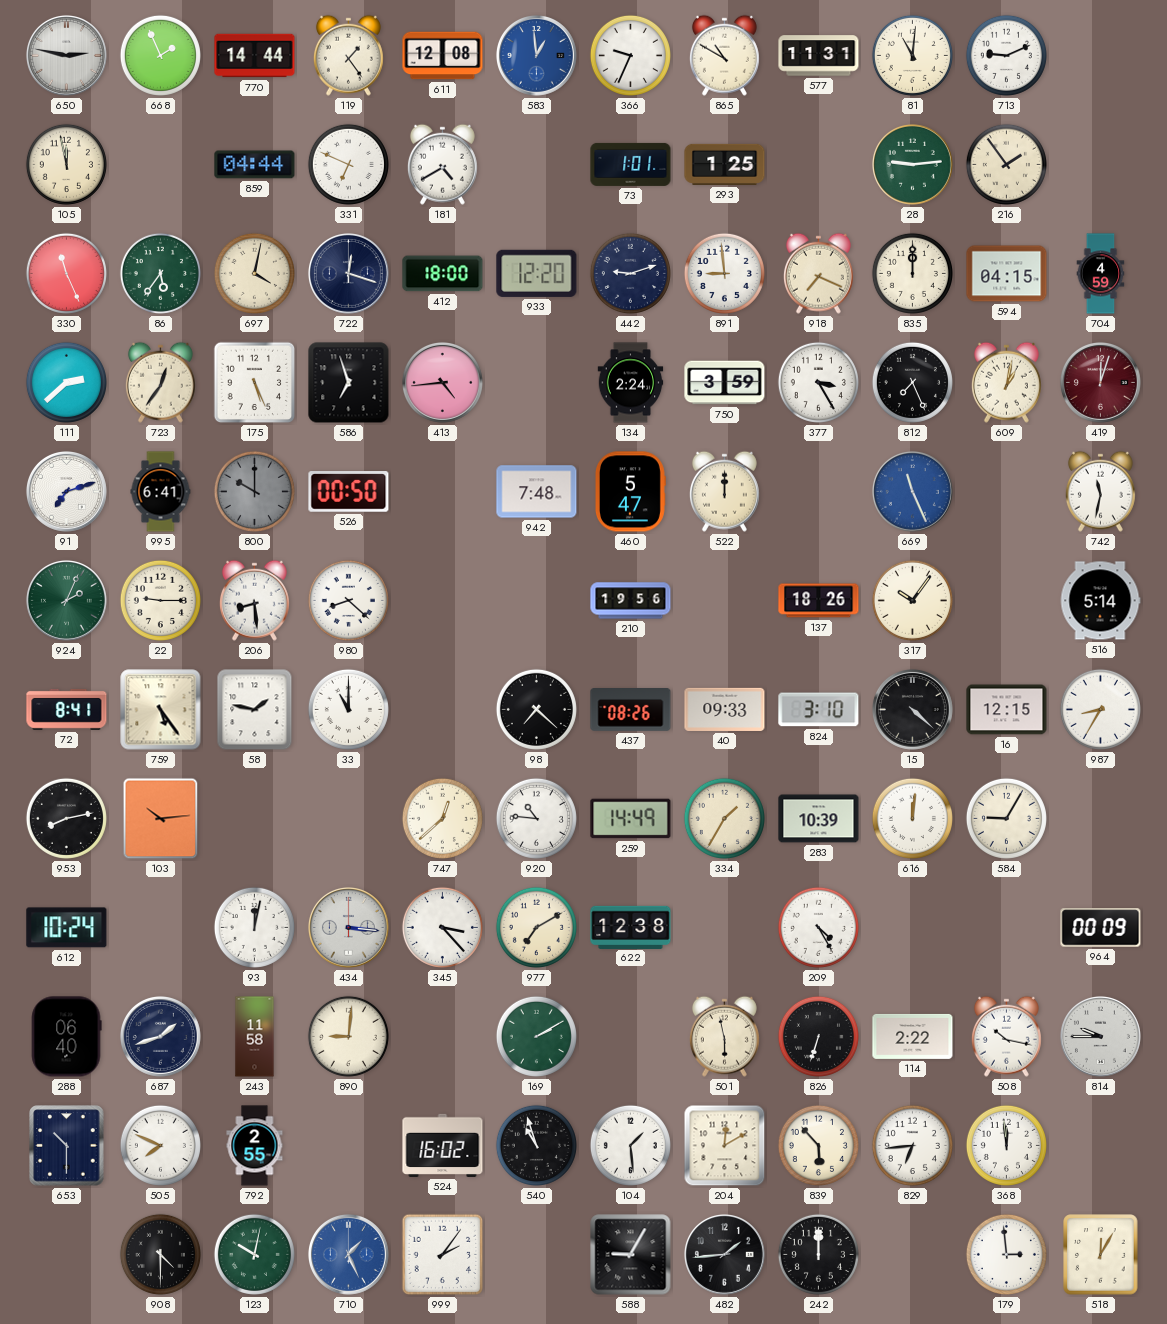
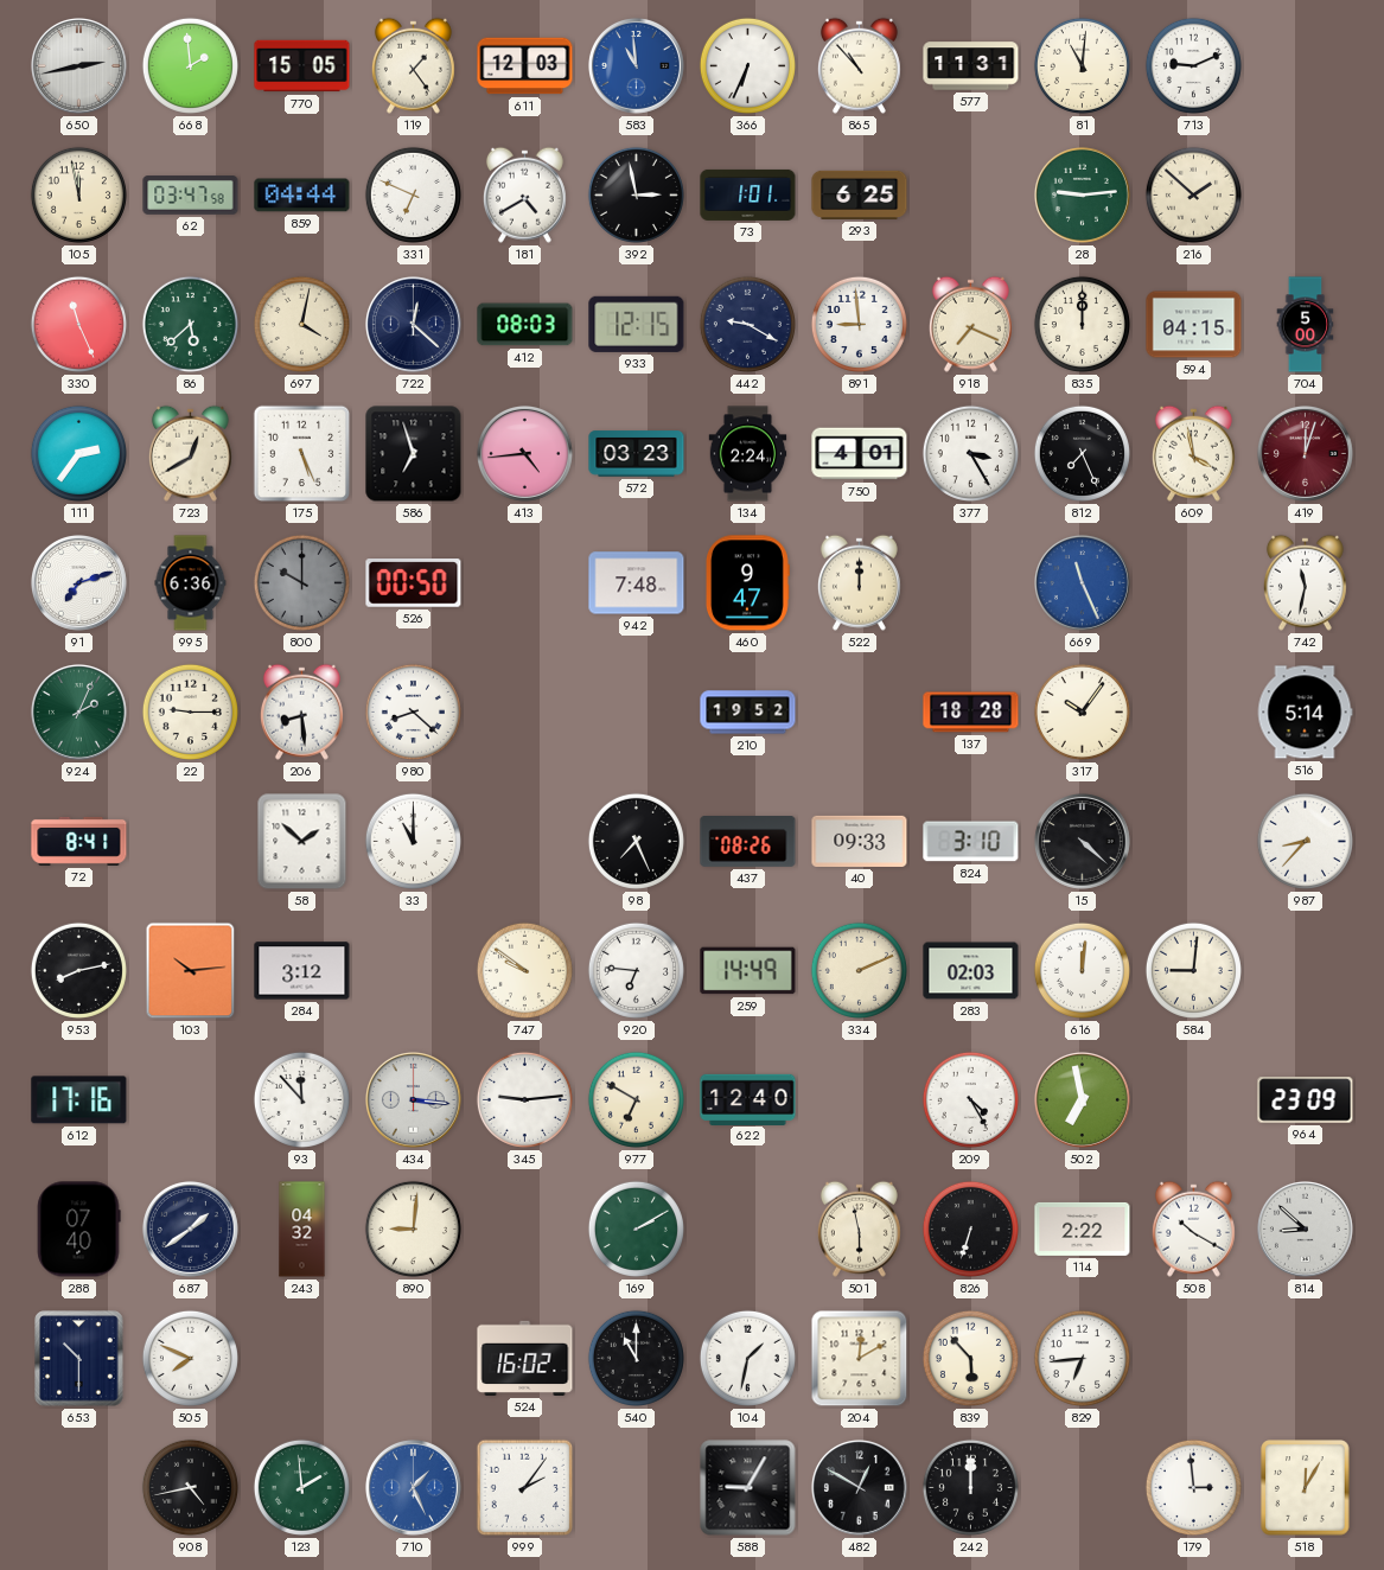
650: 2:47 -> 2:43
668: 1:56 -> 1:59
770: 14:44 -> 15:05
611: 12:08 -> 12:03
583: 12:59 -> 10:59
366: 9:34 -> 6:34
865: 10:50 -> 10:53
62: none -> 03:47
392: none -> 2:58
293: 1:25 -> 6:25
216: 1:54 -> 1:52
86: 5:36 -> 5:38
722: 12:18 -> 12:22
412: 18:00 -> 08:03
933: 12:20 -> 12:15
442: 9:12 -> 9:20
704: 4:59 -> 5:00
111: 2:38 -> 2:36
723: 12:36 -> 12:40
572: none -> 03:23
750: 3:59 -> 4:01
609: 1:02 -> 3:58
995: 6:41 -> 6:36
460: 5:47 -> 9:47
210: 19:56 -> 19:52
137: 18:26 -> 18:28
759: 5:24 -> none
58: 1:47 -> 1:52
98: 7:22 -> 7:26
16: 12:15 -> none
987: 8:35 -> 8:37
284: none -> 3:12
747: 12:38 -> 9:51
920: 10:46 -> 6:46
334: 1:35 -> 2:11
283: 10:39 -> 02:03
584: 9:05 -> 9:01
612: 10:24 -> 17:16
93: 12:02 -> 11:53
345: 3:23 -> 9:14
977: 7:10 -> 6:50
622: 12:38 -> 12:40
502: none -> 6:58
964: 00:09 -> 23:09
288: 06:40 -> 07:40
687: 1:42 -> 1:39
243: 11:58 -> 04:32
508: 10:17 -> 10:20
814: 9:45 -> 8:52
792: 2:55 -> none
540: 10:57 -> 11:00
104: 1:29 -> 1:32
368: 11:59 -> none
908: 4:30 -> 4:43
123: 10:02 -> 1:59
482: 1:44 -> 12:50
